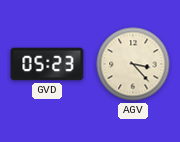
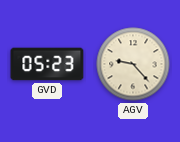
AGV: 3:23 -> 9:23
